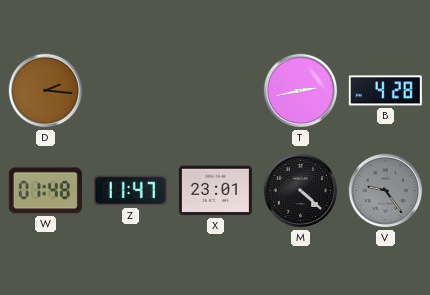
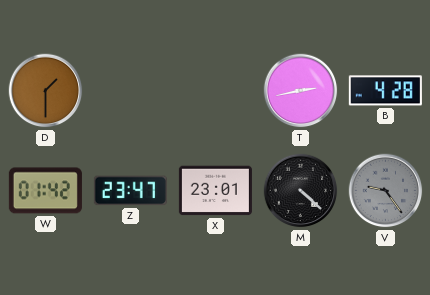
D: 2:16 -> 1:30
W: 01:48 -> 01:42
Z: 11:47 -> 23:47
